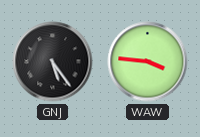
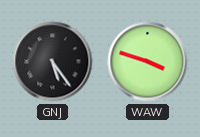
WAW: 3:46 -> 3:48
